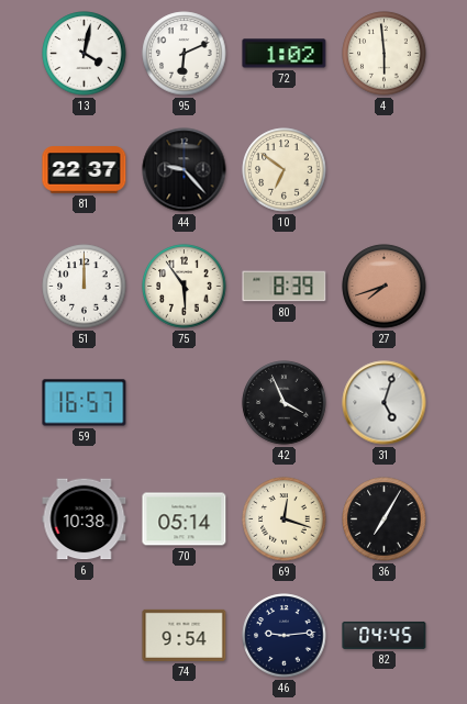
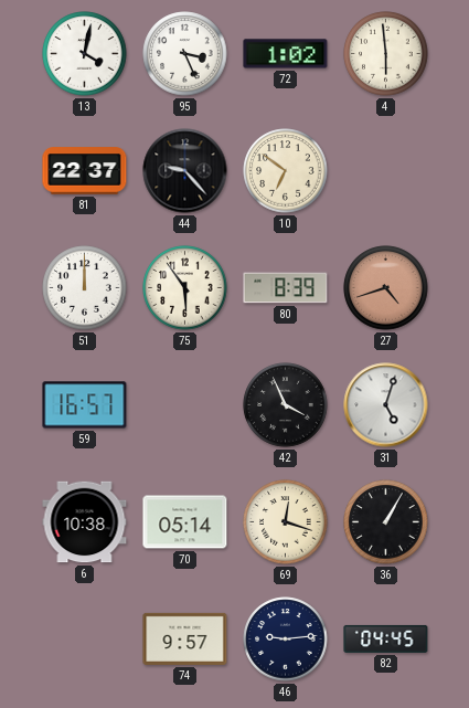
95: 6:11 -> 3:26
27: 7:42 -> 4:42
36: 7:05 -> 1:05
74: 9:54 -> 9:57
